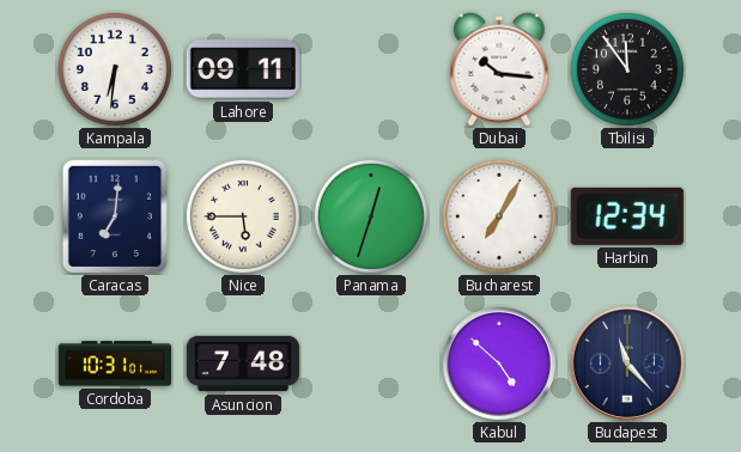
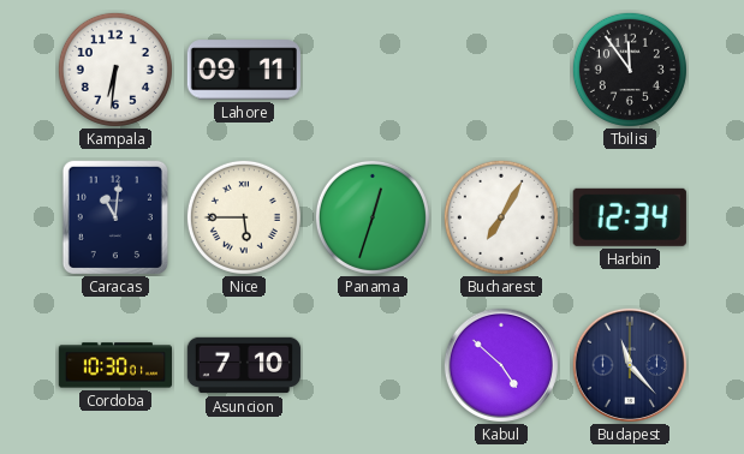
Dubai: 10:16 -> none
Caracas: 7:01 -> 11:01
Cordoba: 10:31 -> 10:30
Asuncion: 7:48 -> 7:10
